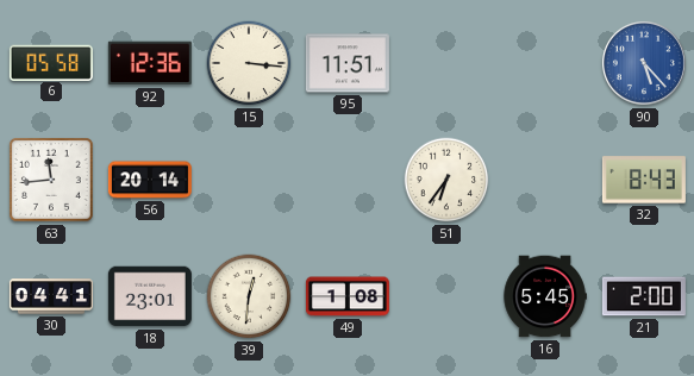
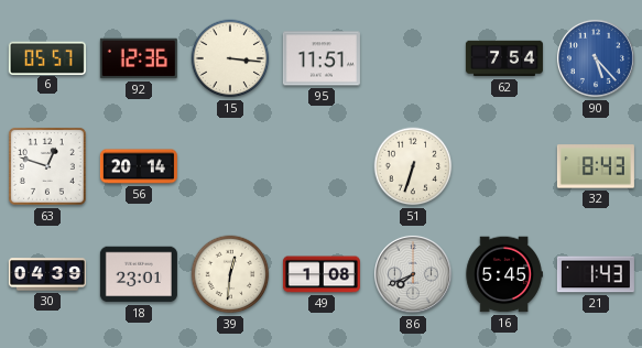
6: 05:58 -> 05:57
62: none -> 7:54
63: 11:44 -> 12:48
51: 6:36 -> 6:33
30: 04:41 -> 04:39
86: none -> 7:41
21: 2:00 -> 1:43
